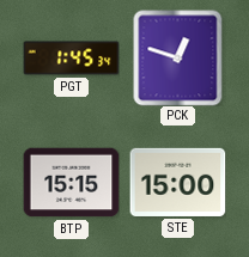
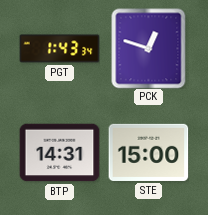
PGT: 1:45 -> 1:43
BTP: 15:15 -> 14:31
